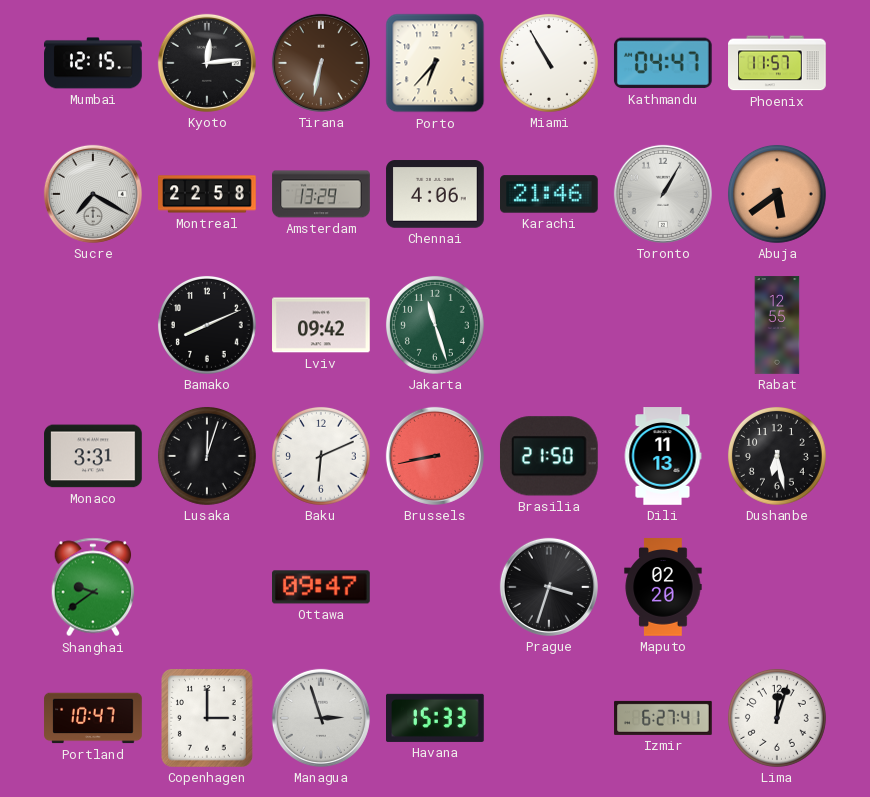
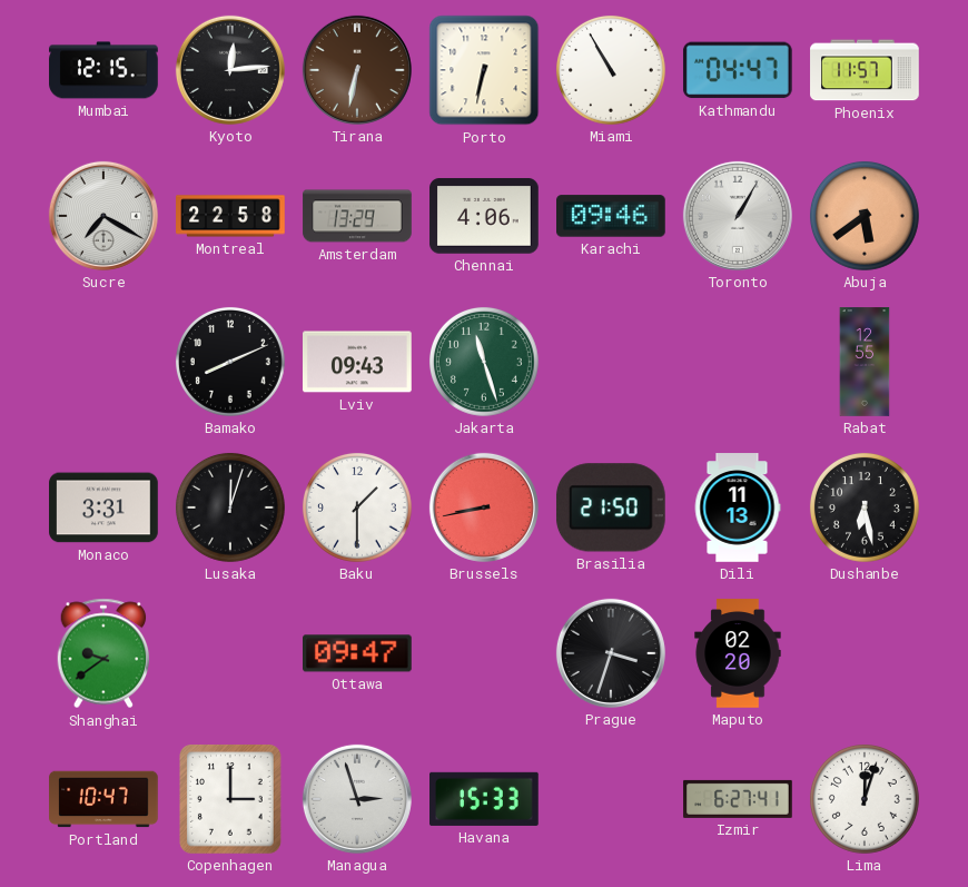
Porto: 6:37 -> 6:32
Karachi: 21:46 -> 09:46
Lviv: 09:42 -> 09:43
Baku: 6:11 -> 1:30
